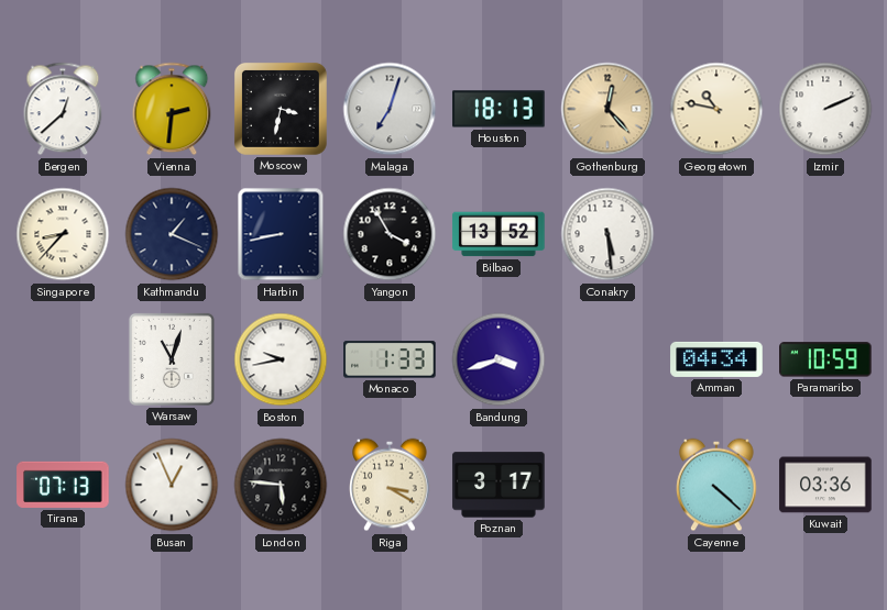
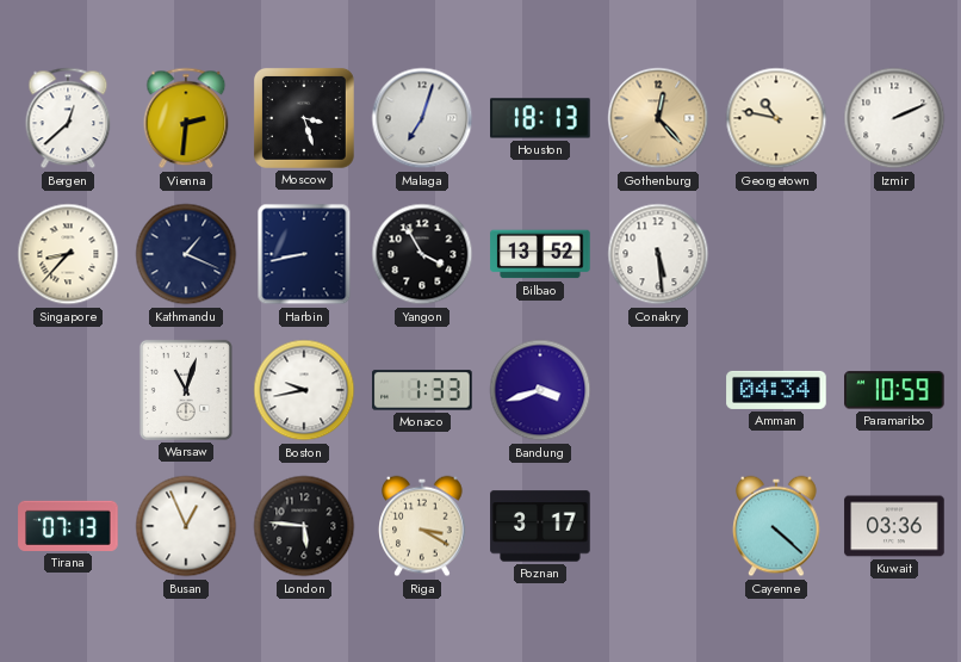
Moscow: 3:32 -> 3:27
